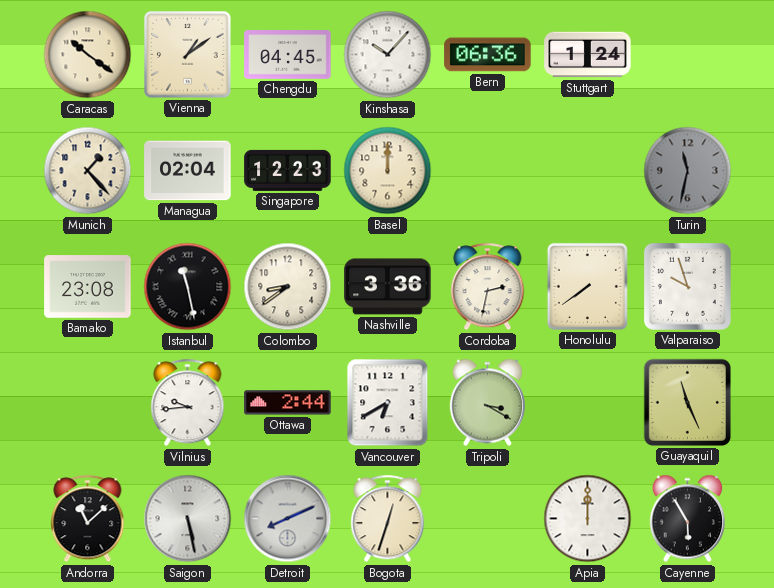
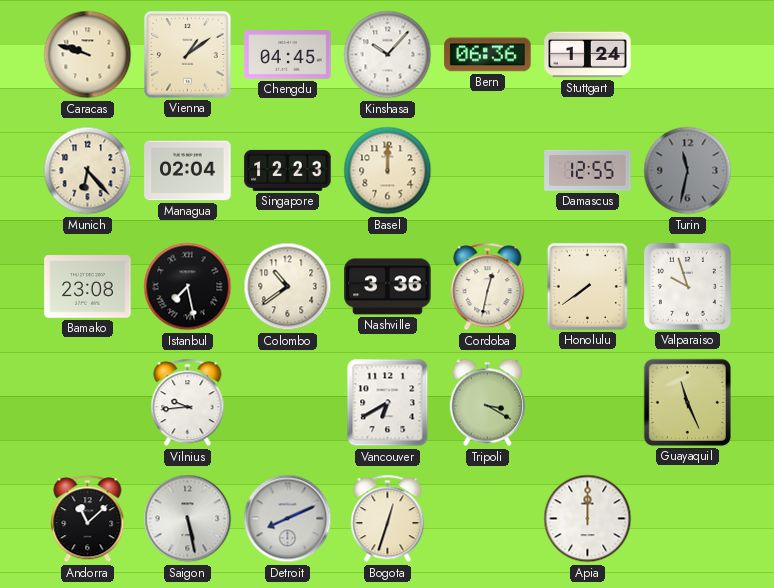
Caracas: 10:21 -> 9:48
Munich: 1:23 -> 6:23
Damascus: none -> 12:55
Istanbul: 11:28 -> 7:28
Colombo: 8:39 -> 10:39
Cordoba: 2:32 -> 12:32
Ottawa: 2:44 -> none
Cayenne: 5:55 -> none
